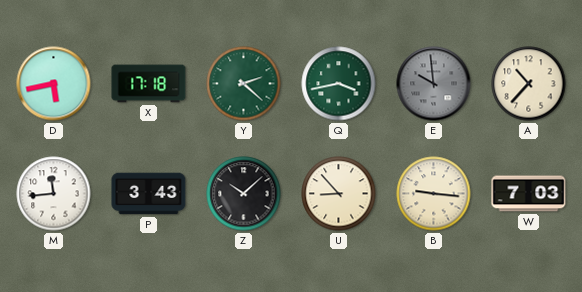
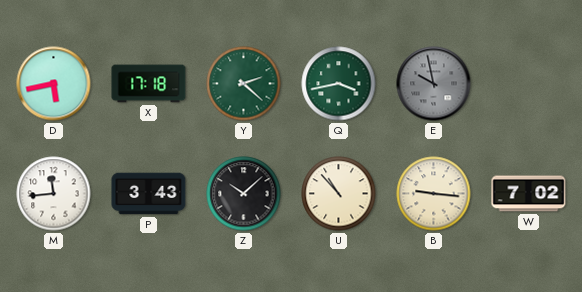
E: 9:59 -> 9:58
A: 10:37 -> none
U: 8:53 -> 10:53
W: 7:03 -> 7:02
